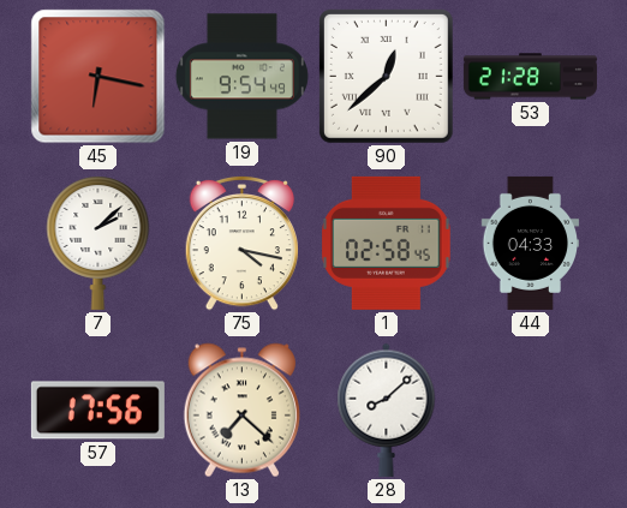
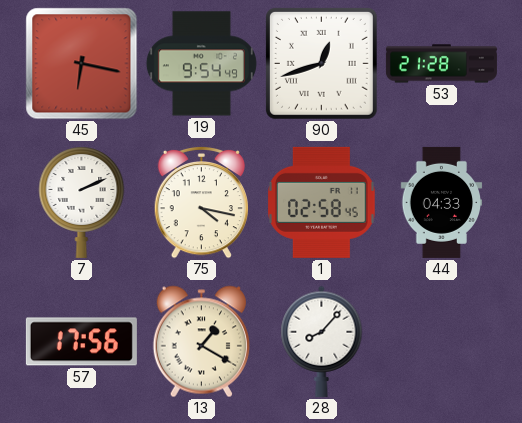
90: 12:38 -> 12:42
7: 2:08 -> 2:11
13: 7:22 -> 1:20
28: 8:08 -> 8:07
